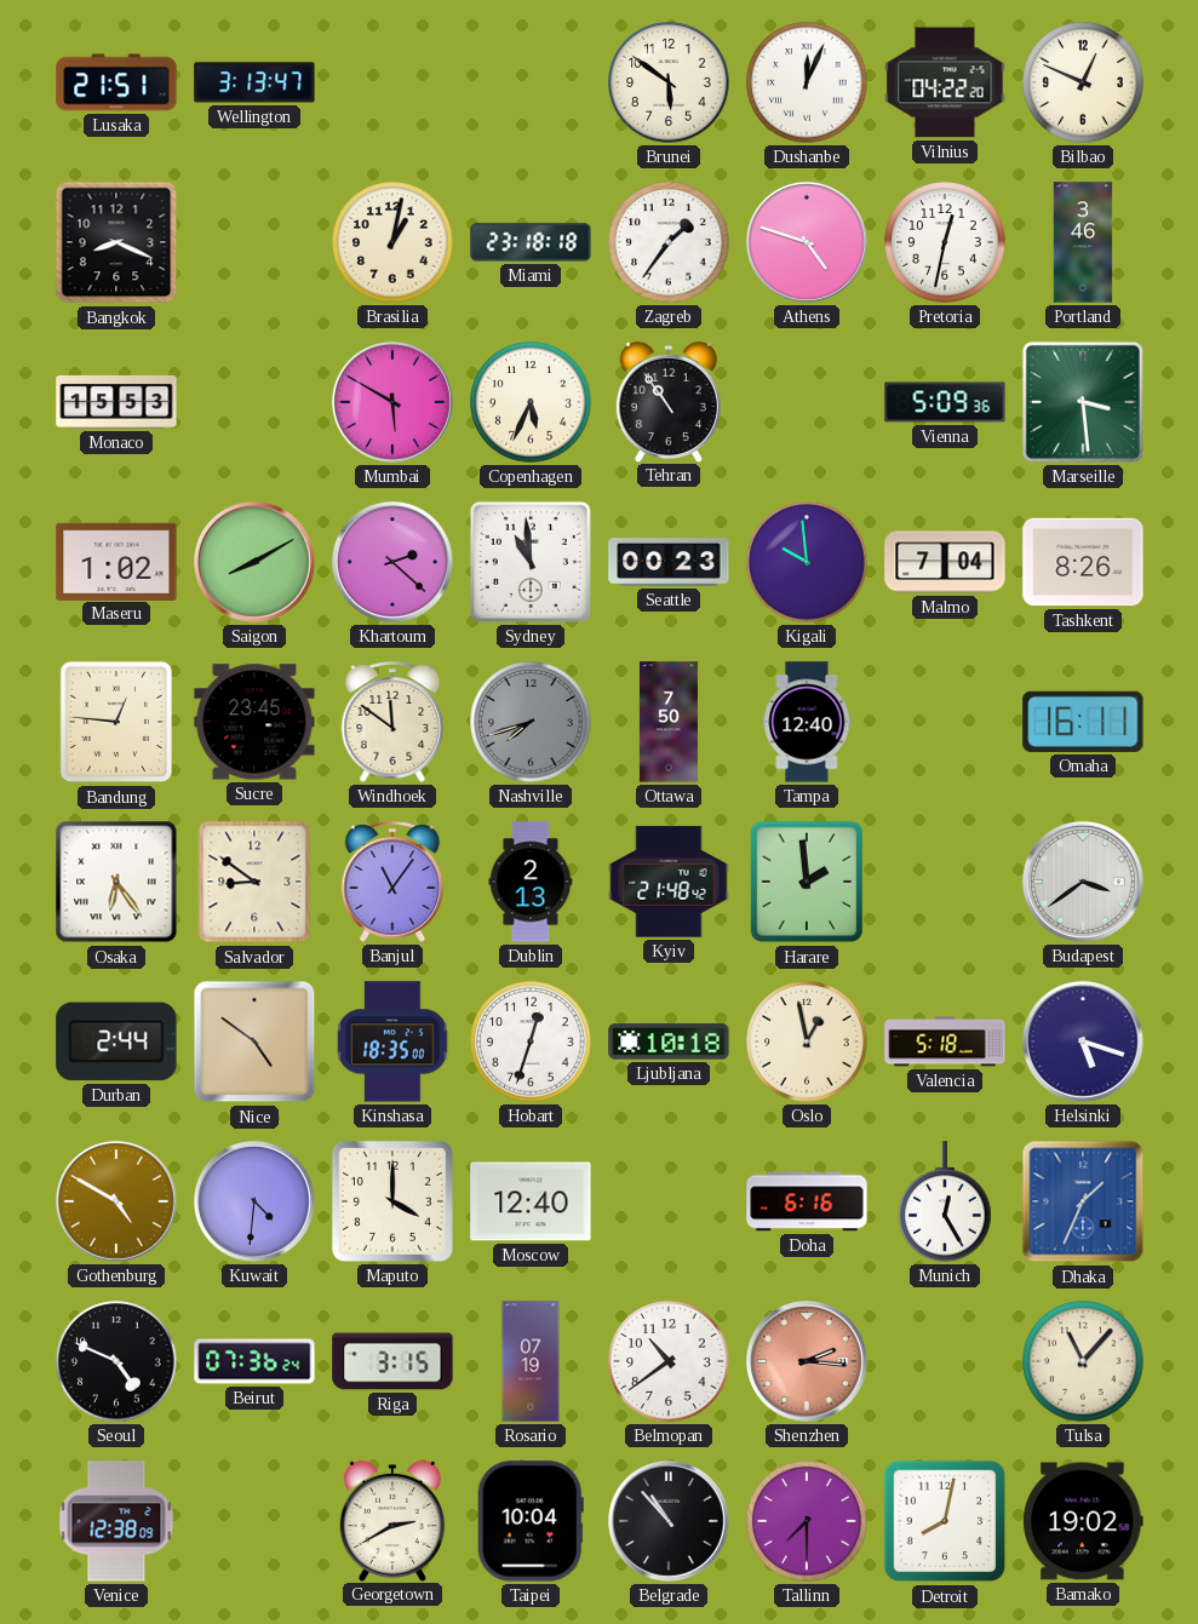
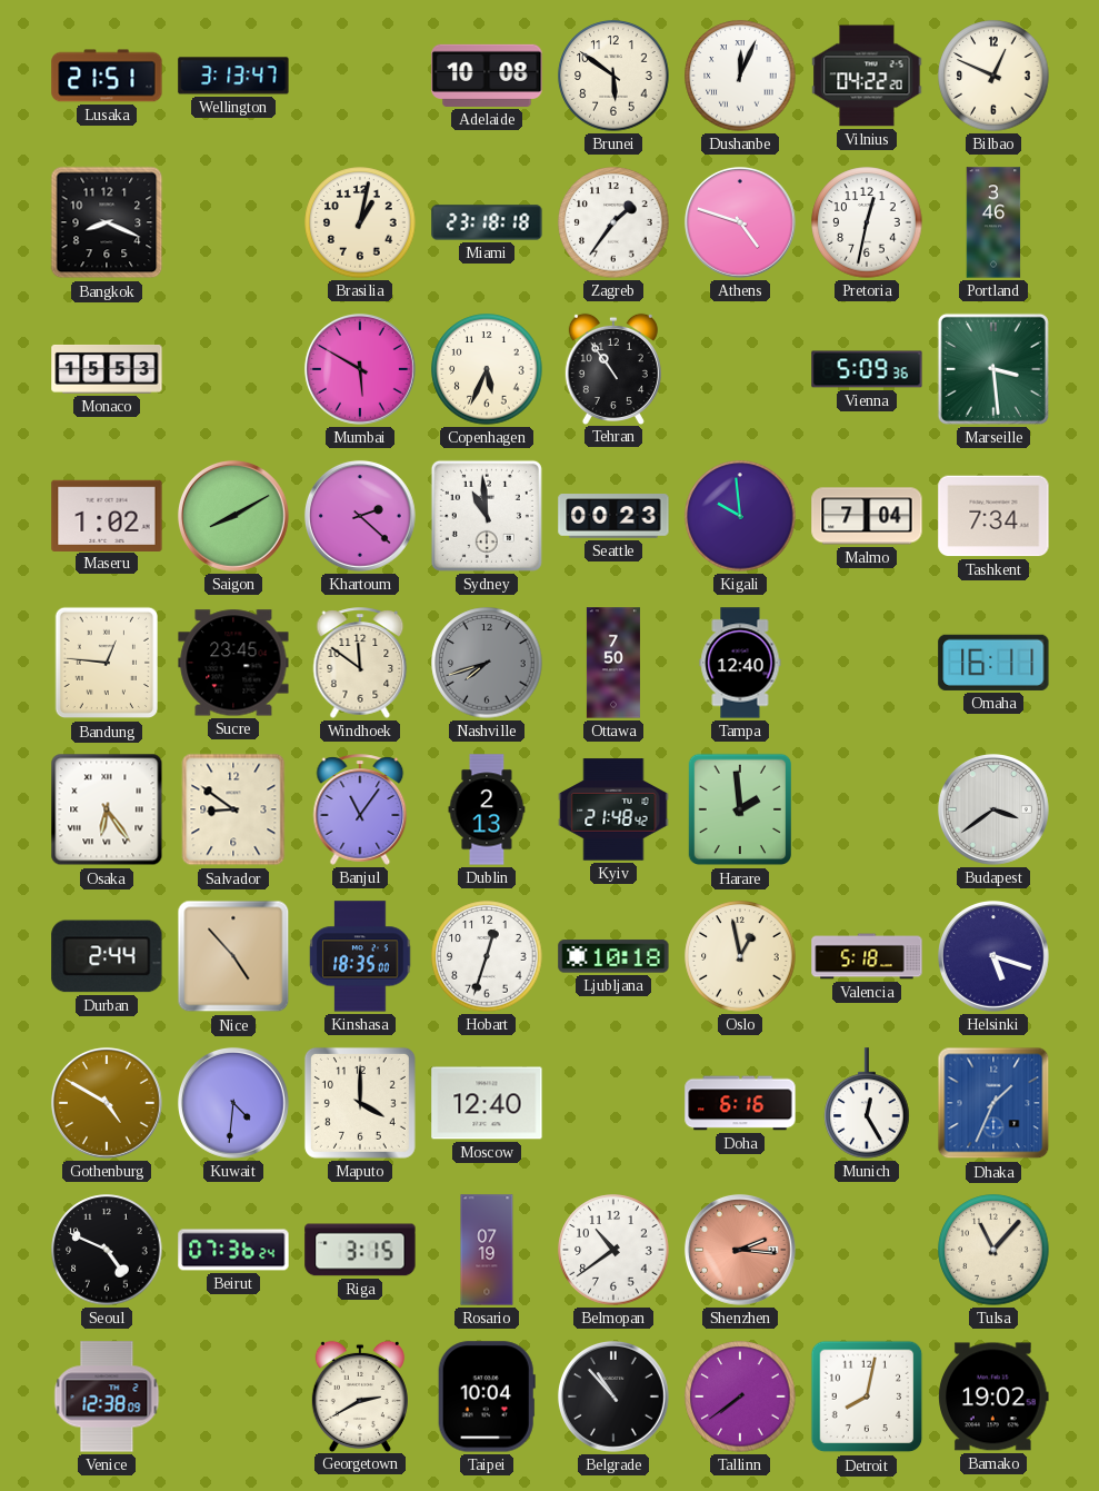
Adelaide: none -> 10:08
Tashkent: 8:26 -> 7:34
Nice: 4:51 -> 4:53
Tallinn: 7:30 -> 7:39
